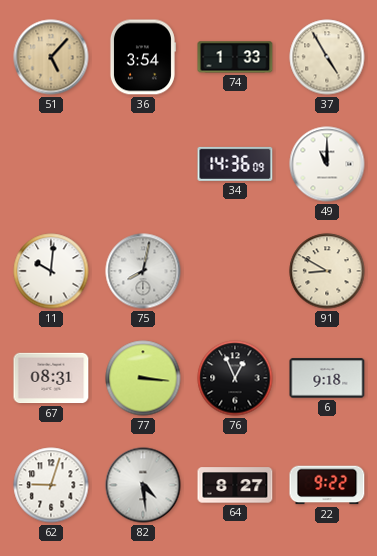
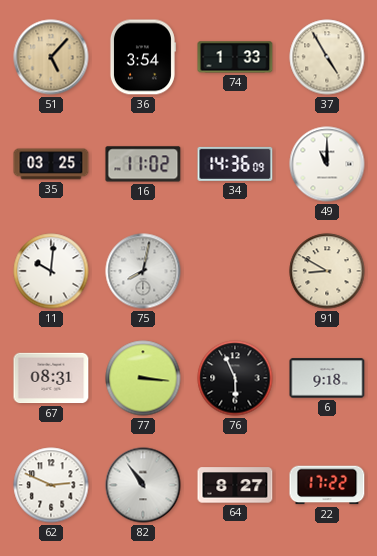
35: none -> 03:25
16: none -> 11:02
76: 12:56 -> 5:56
62: 9:03 -> 2:49
82: 4:29 -> 10:54
22: 9:22 -> 17:22
